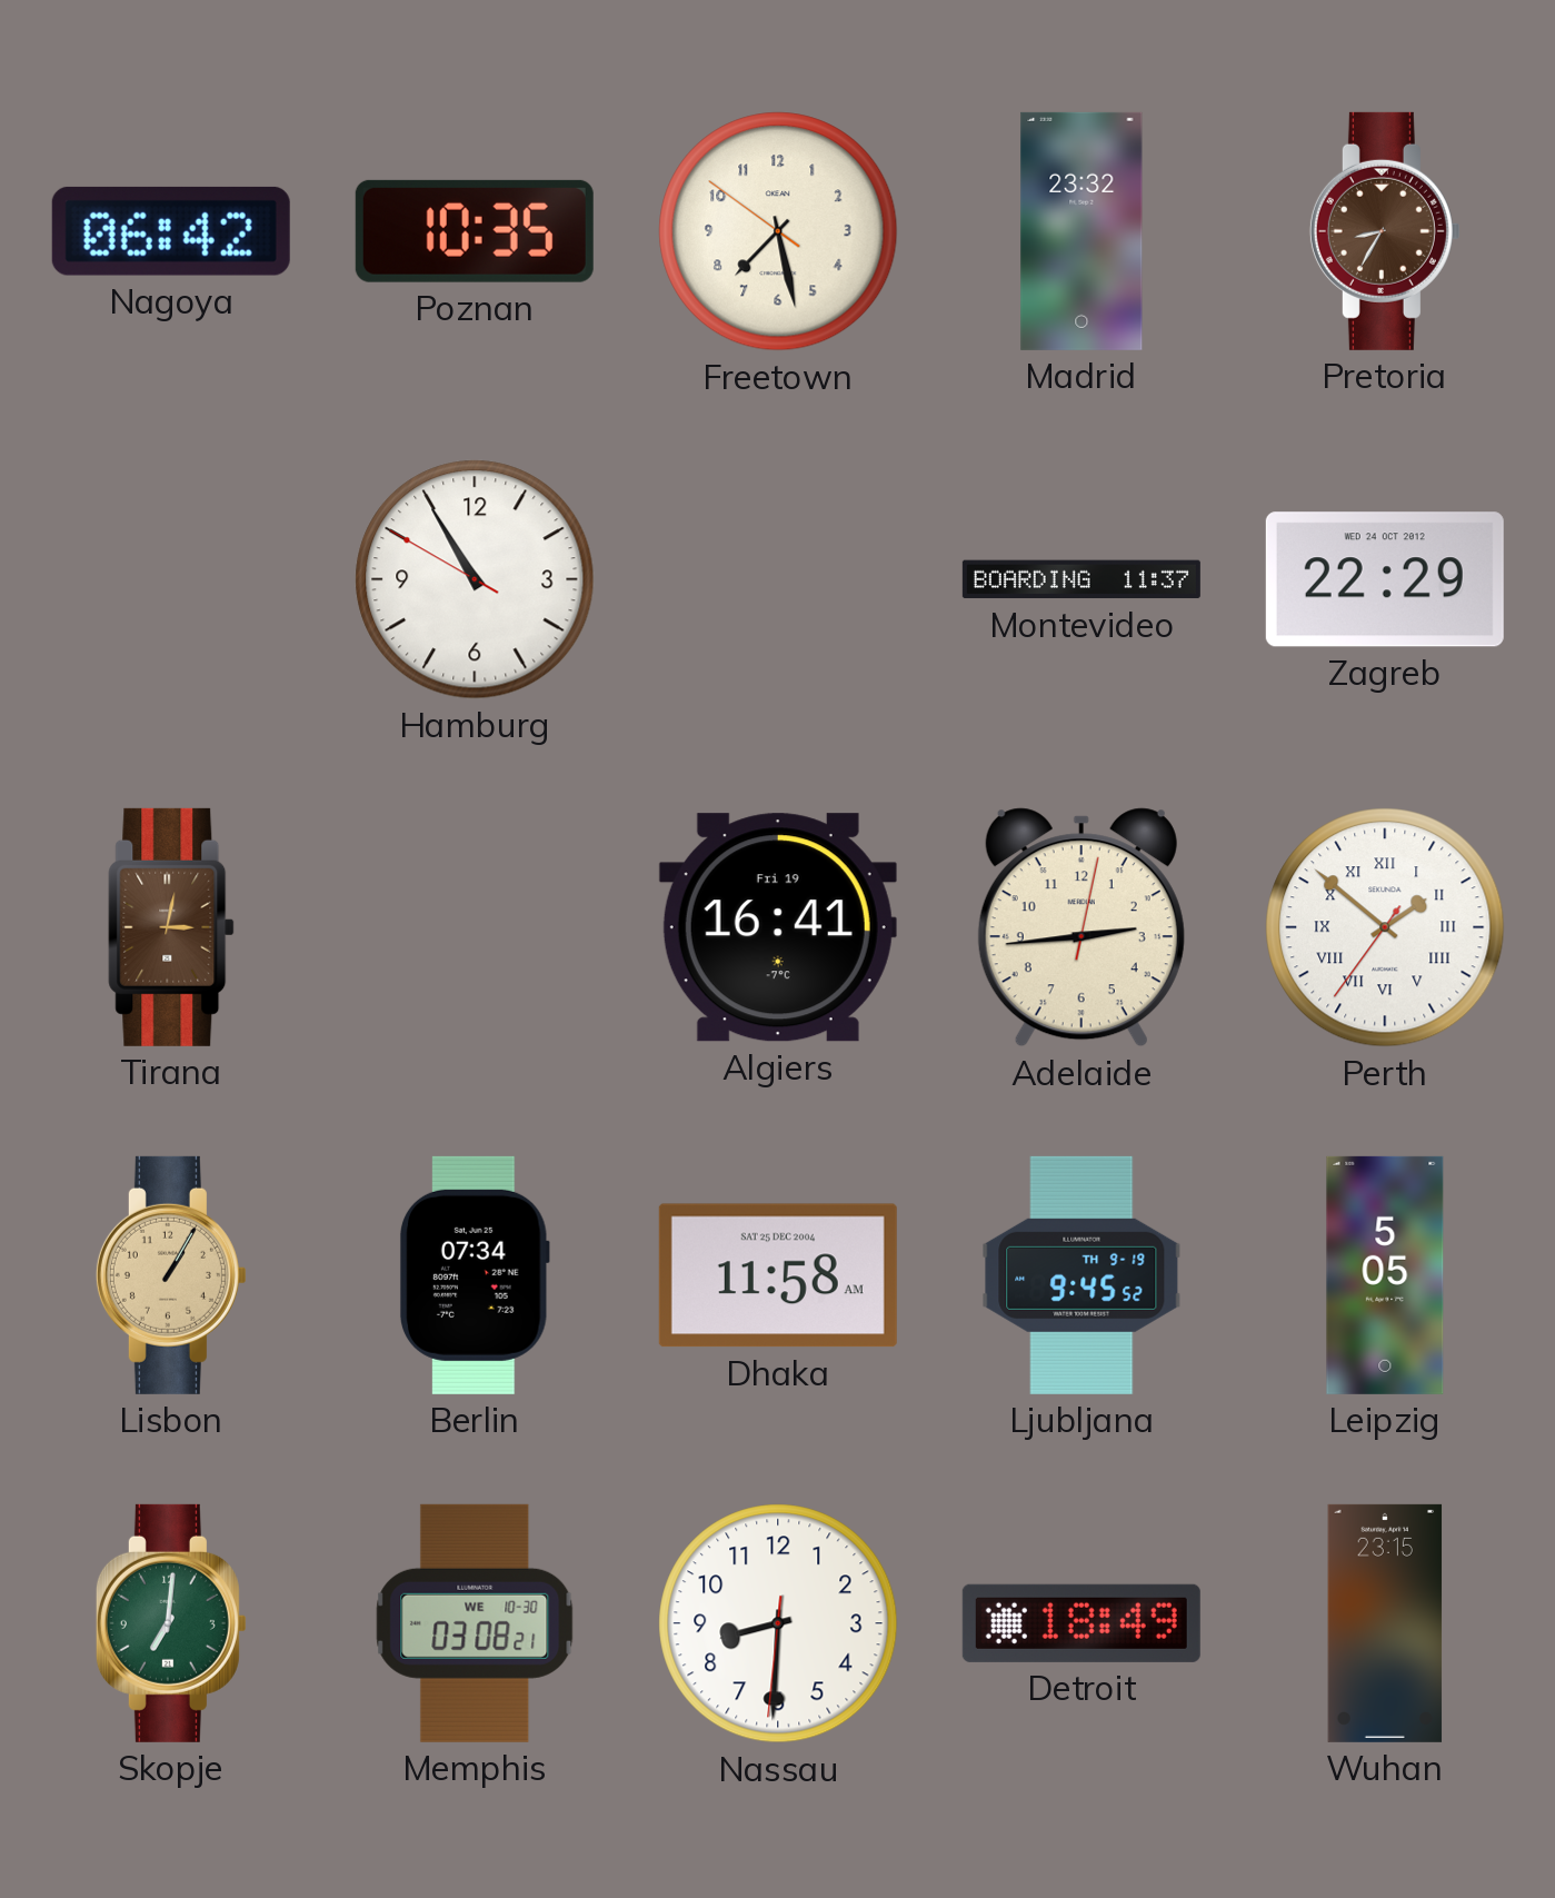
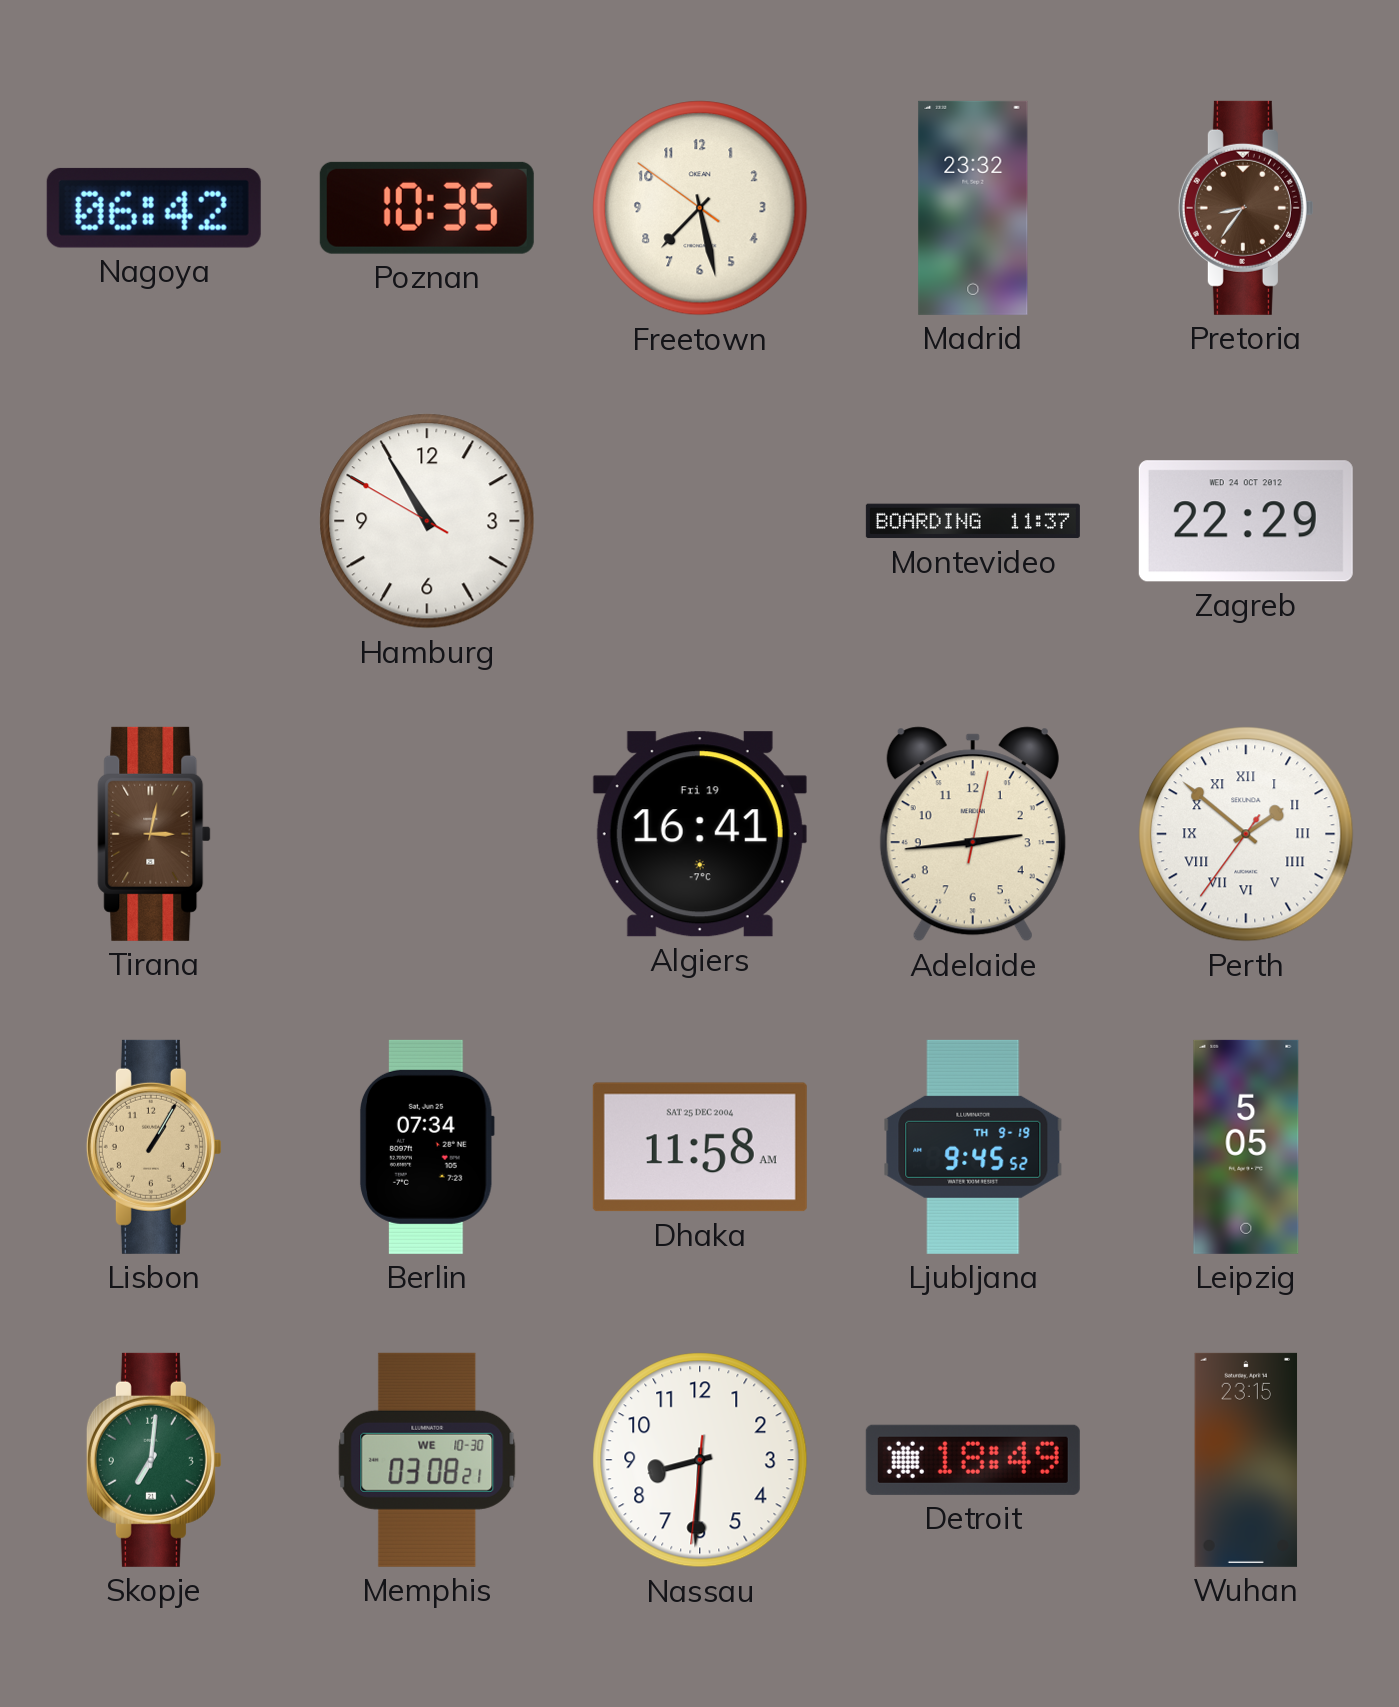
Pretoria: 8:35 -> 8:36
